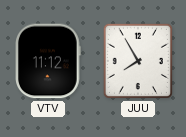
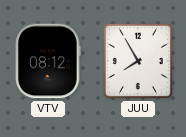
VTV: 11:12 -> 08:12
